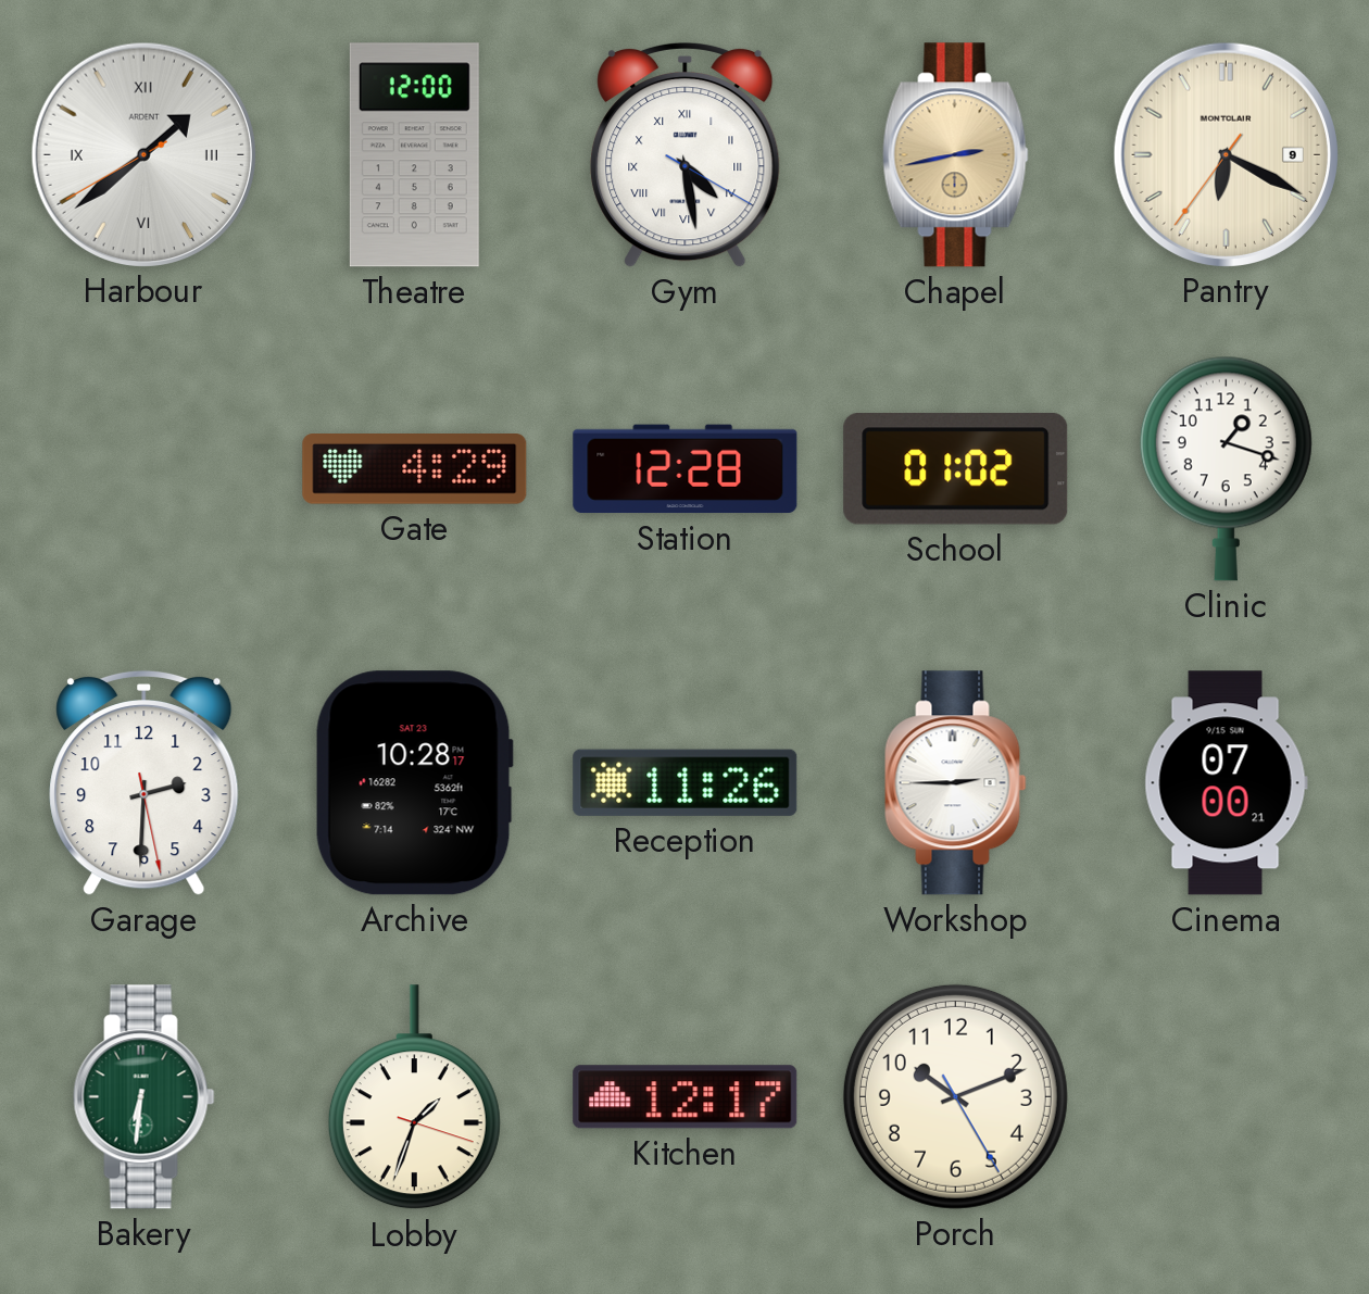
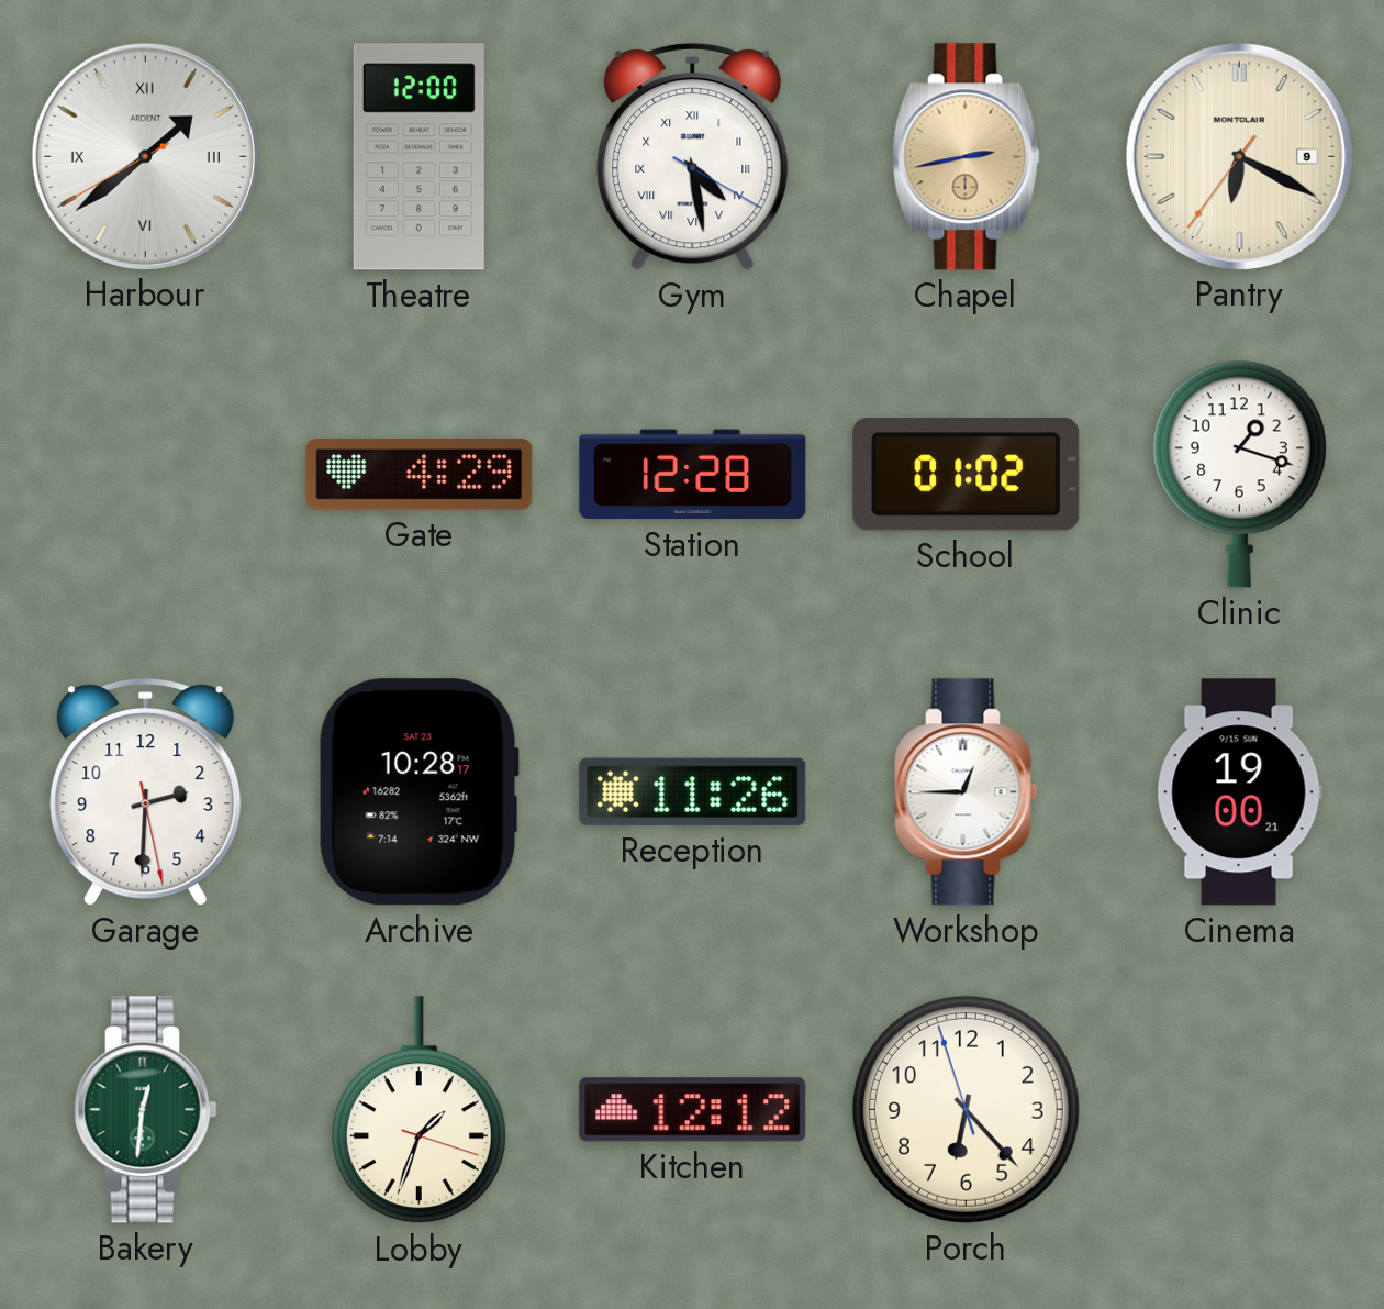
Workshop: 2:45 -> 12:45
Cinema: 07:00 -> 19:00
Bakery: 6:31 -> 12:31
Kitchen: 12:17 -> 12:12
Porch: 10:11 -> 6:22
